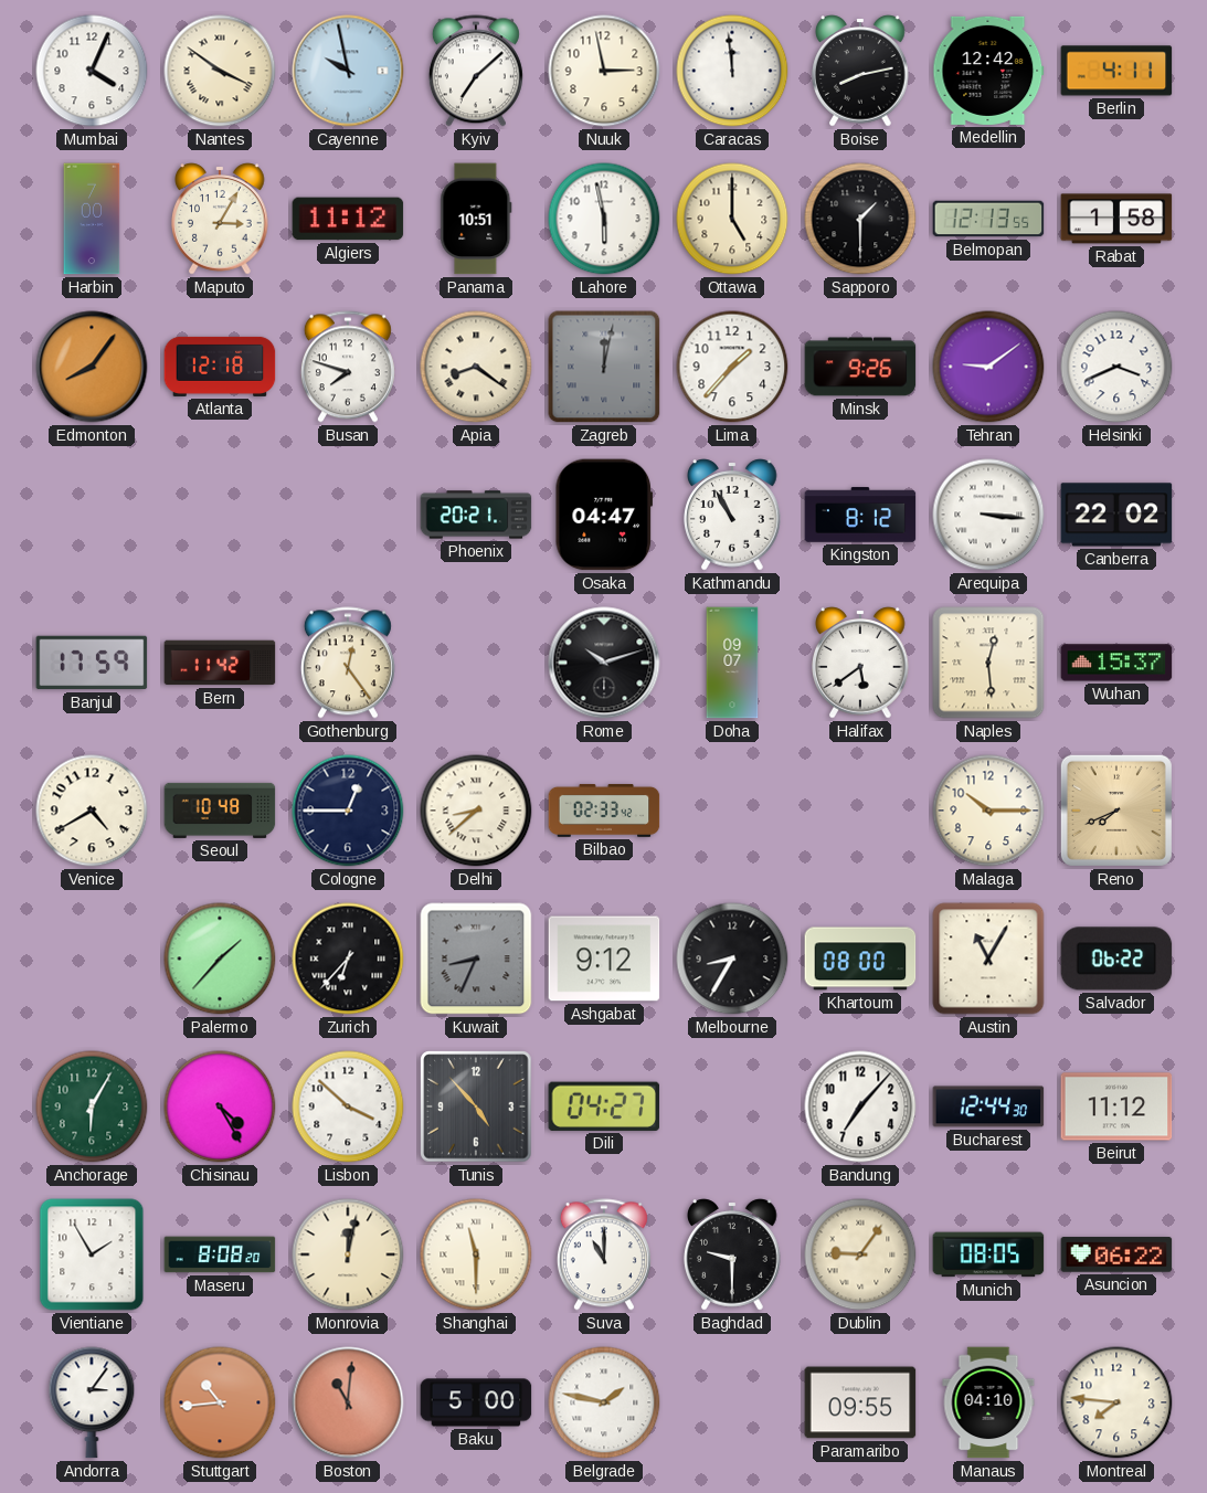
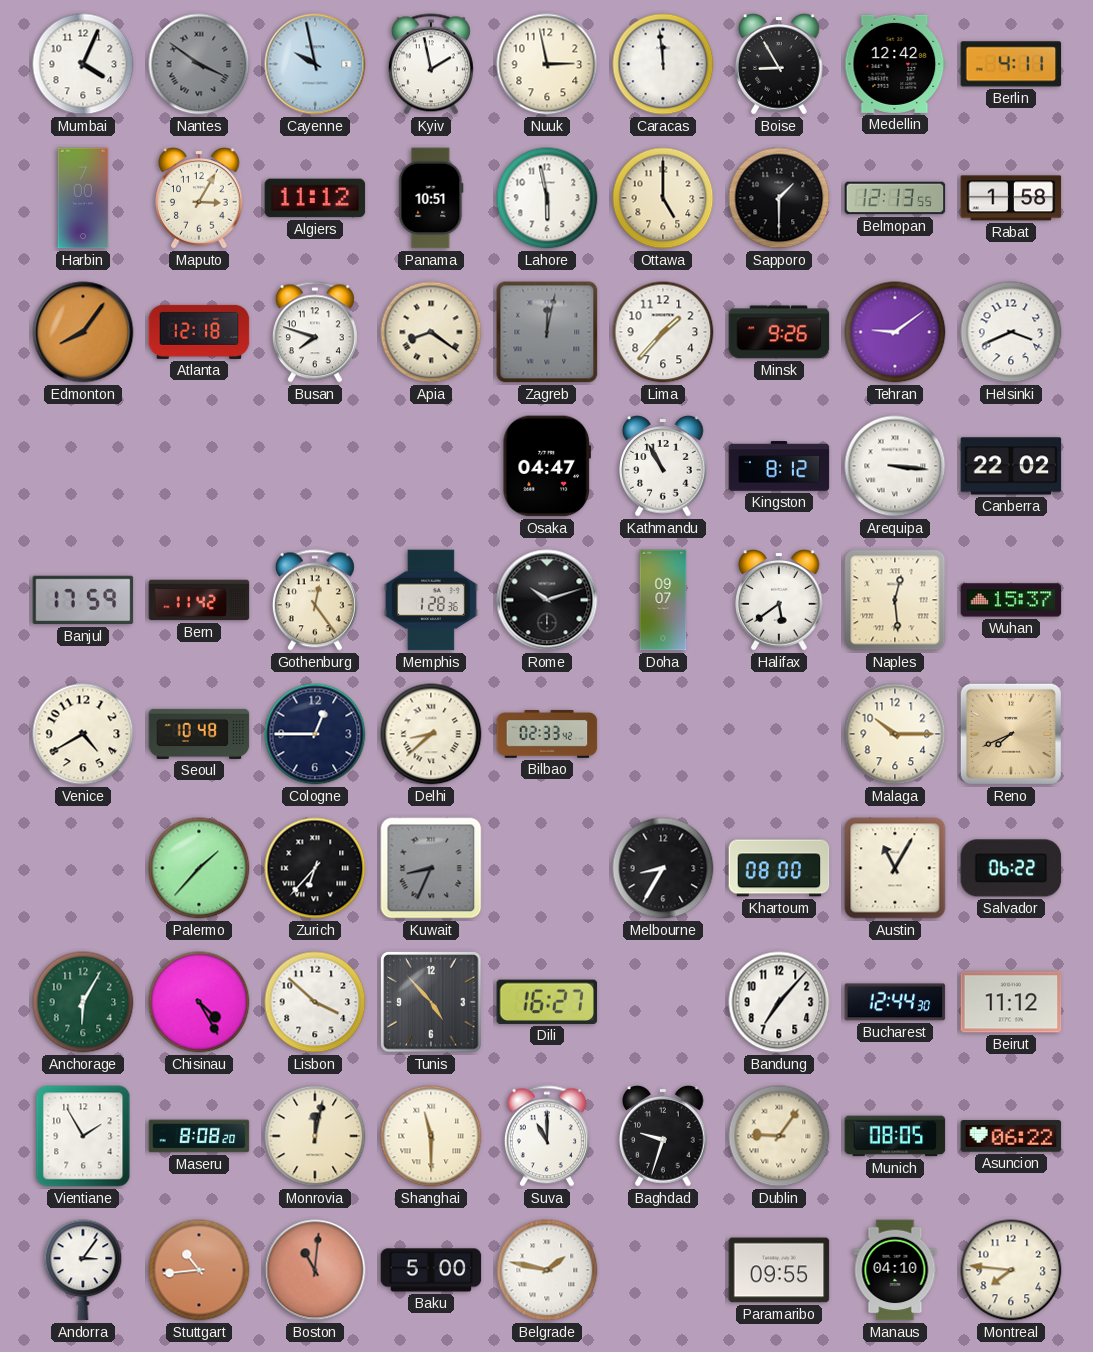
Nantes dial: cream -> grey
Kyiv: 7:08 -> 1:58
Boise: 8:13 -> 8:55
Phoenix: 20:21 -> none
Memphis: none -> 1:28
Ashgabat: 9:12 -> none
Dili: 04:27 -> 16:27
Baghdad: 9:30 -> 9:33
